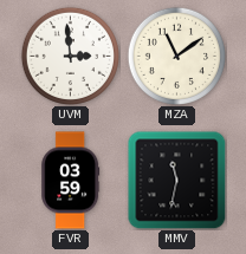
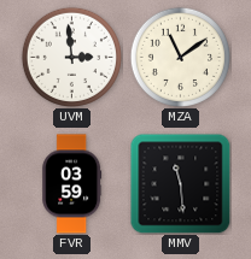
MMV: 11:32 -> 11:29
